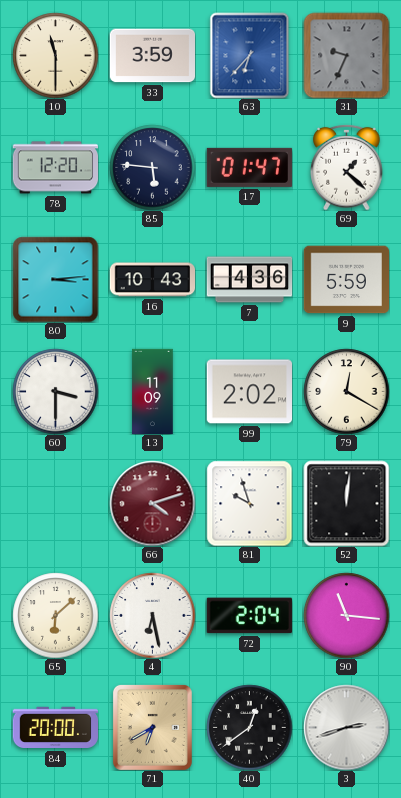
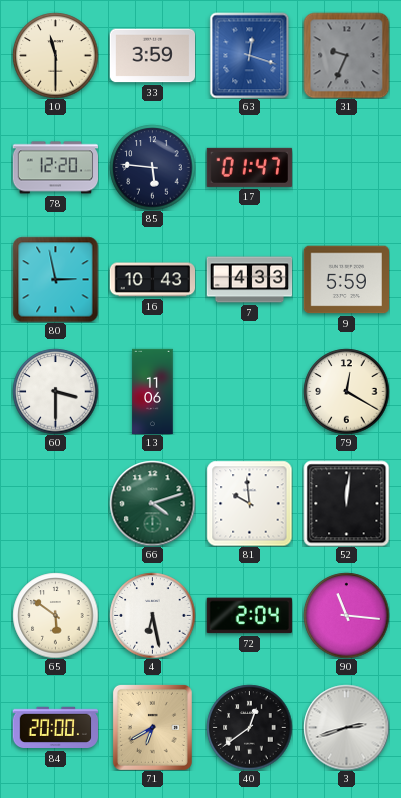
63: 6:37 -> 12:18
69: 1:22 -> none
80: 3:14 -> 2:58
7: 4:36 -> 4:33
13: 11:09 -> 11:06
99: 2:02 -> none
66 dial: burgundy -> green
81: 9:57 -> 9:59
65: 6:08 -> 5:51
